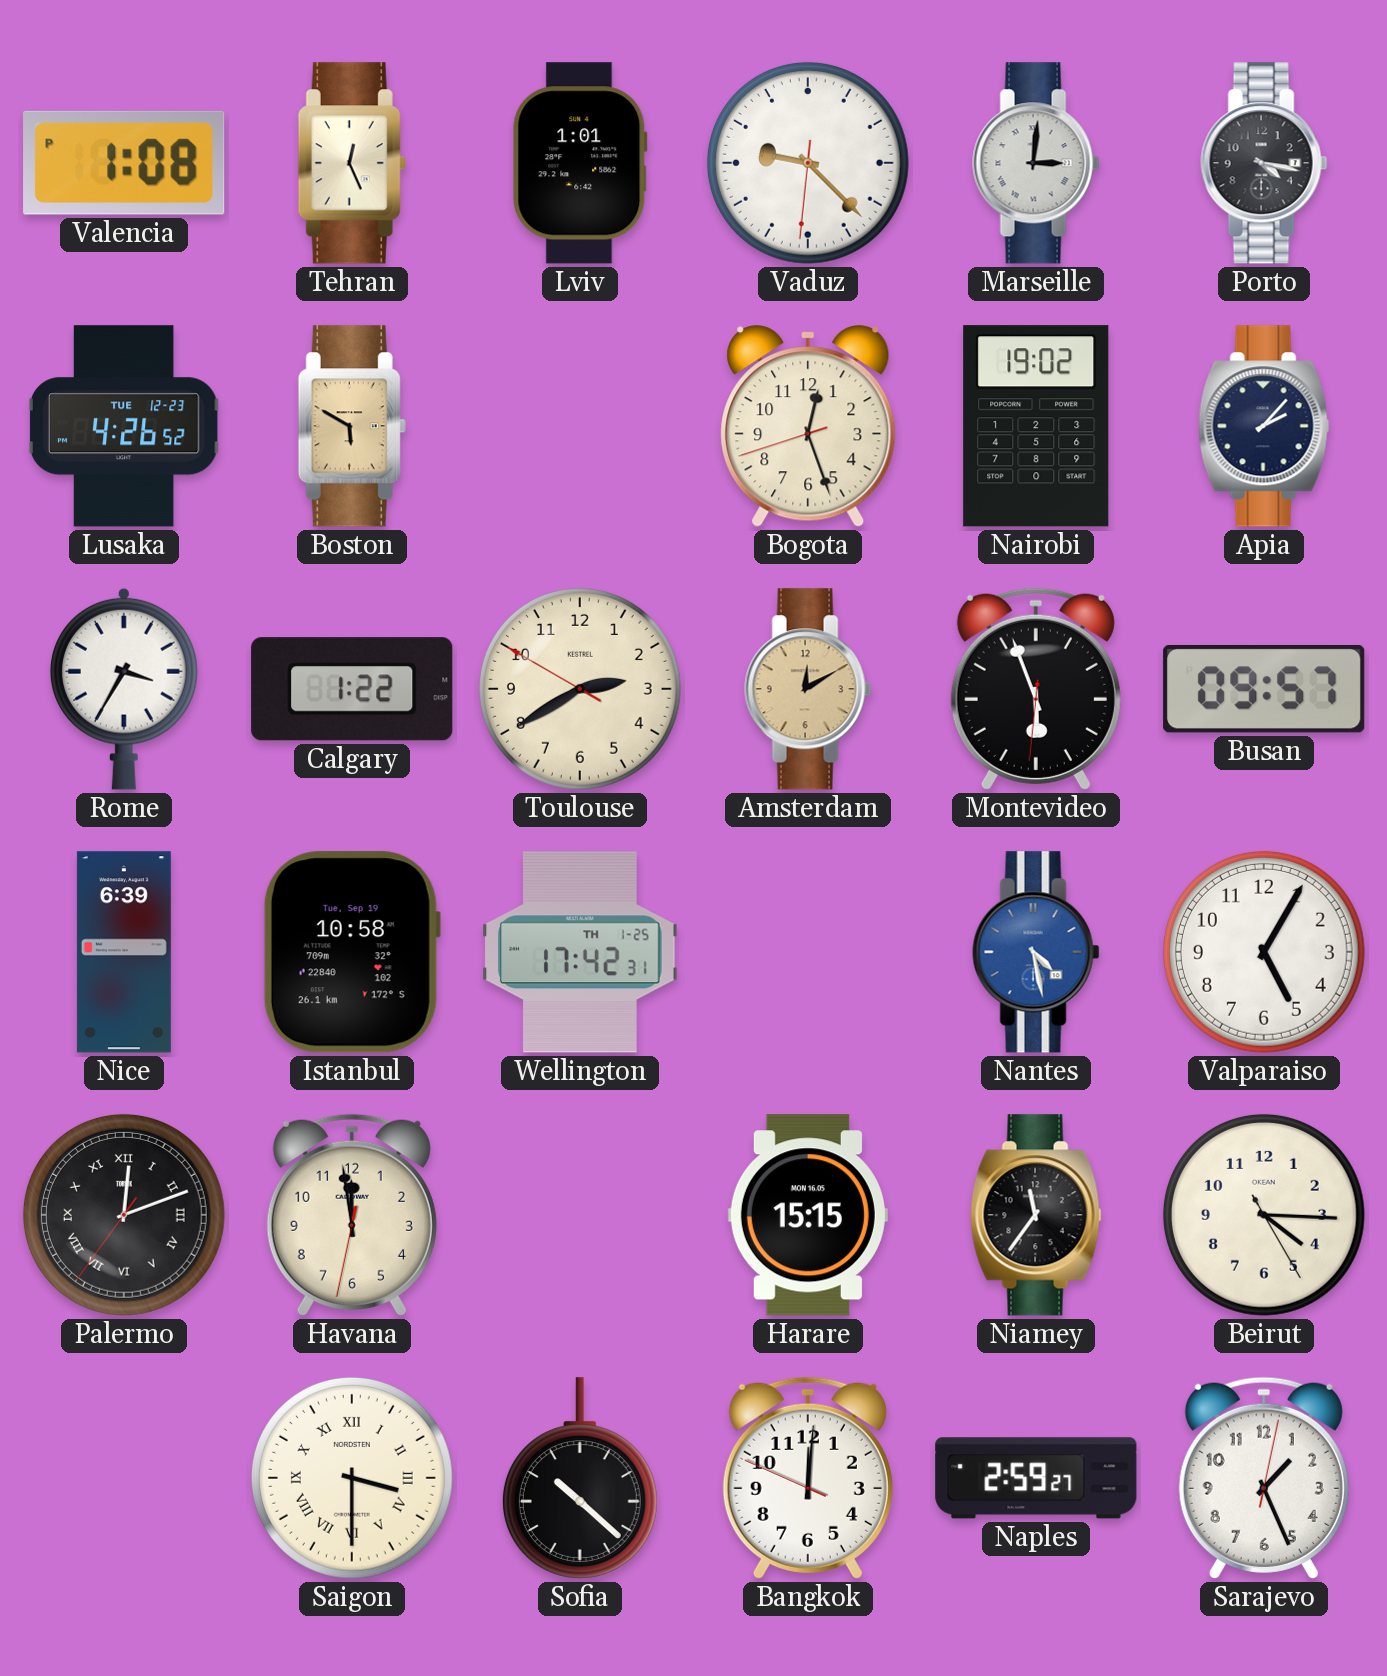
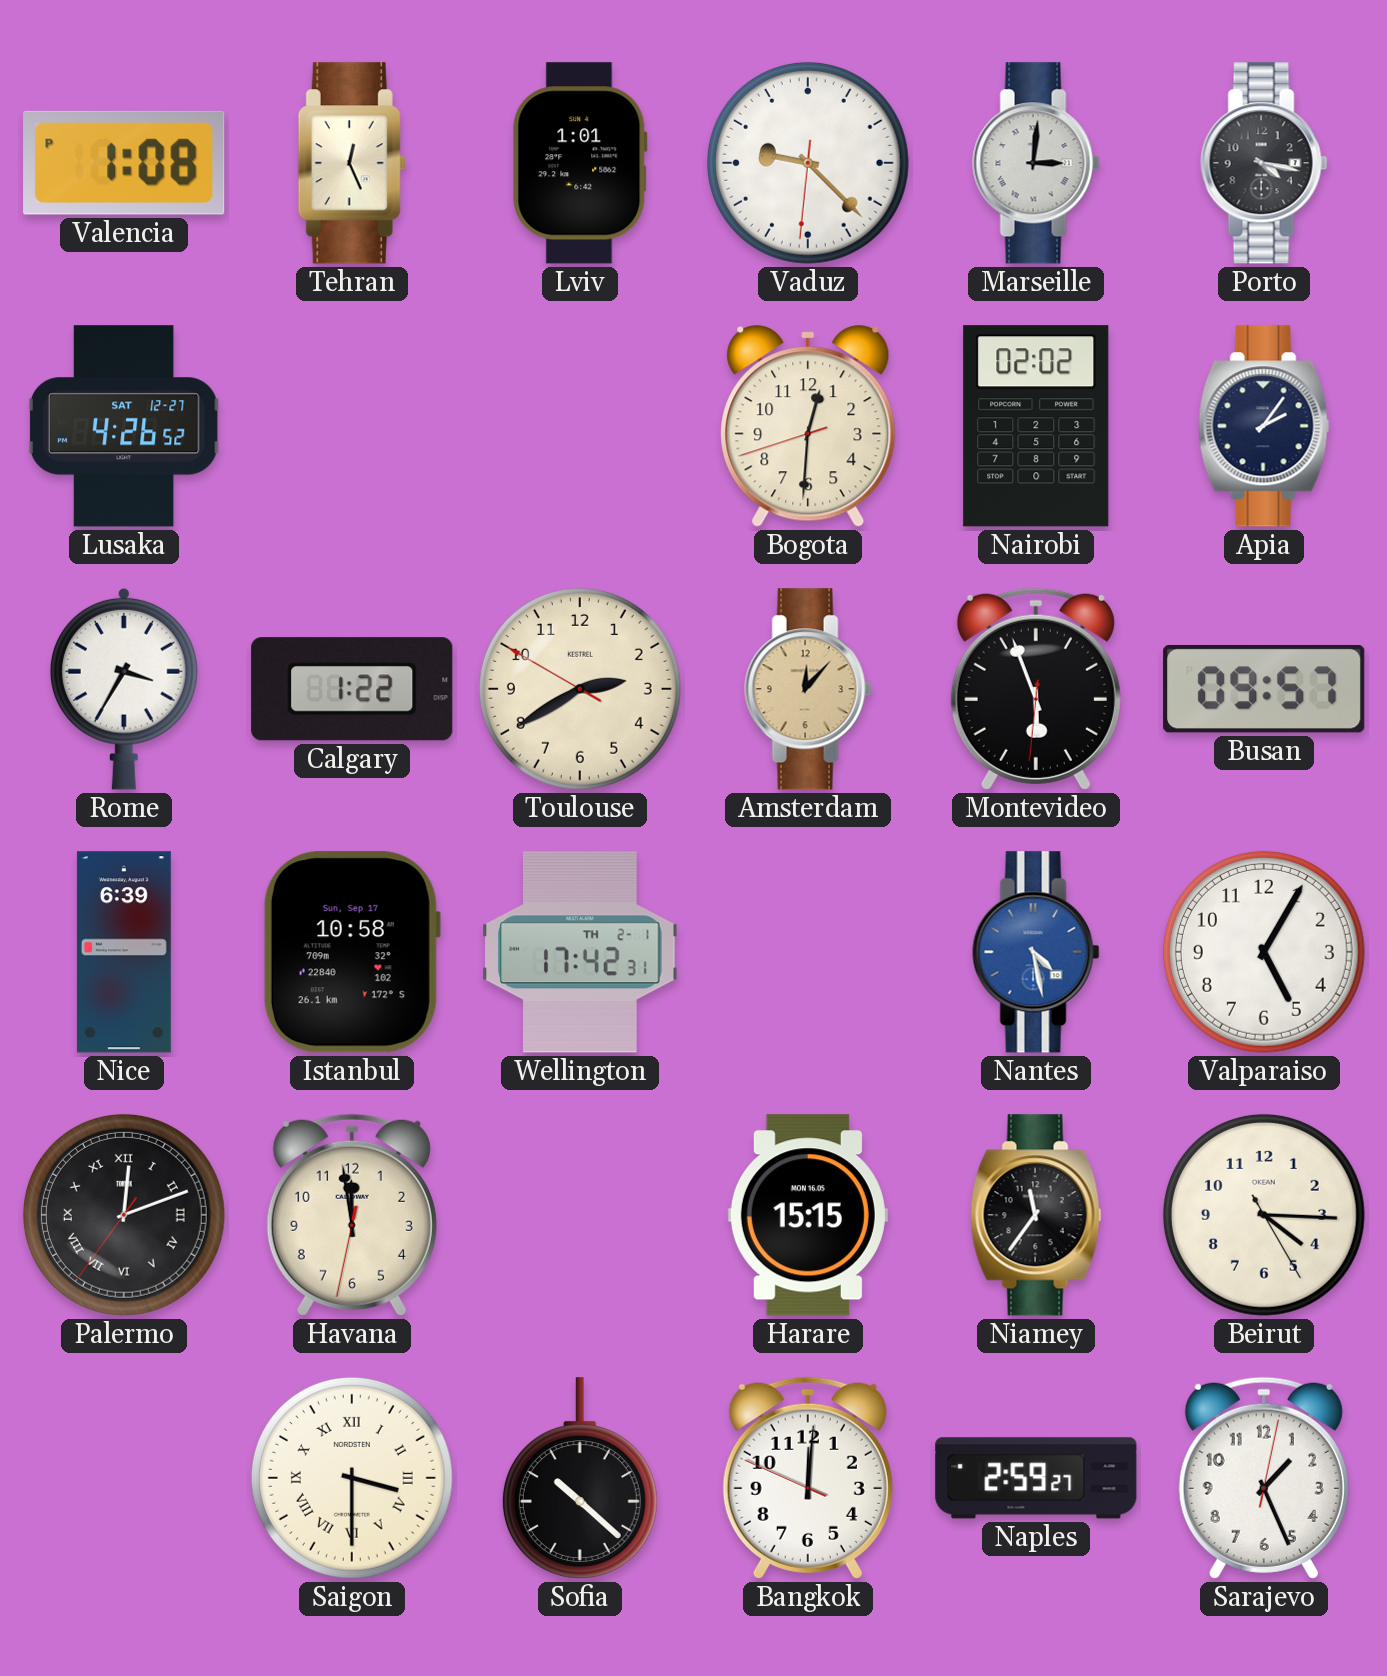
Lusaka date: TUE 12-23 -> SAT 12-27
Boston: 5:50 -> none
Bogota: 12:26 -> 12:30
Nairobi: 19:02 -> 02:02
Apia: 2:07 -> 2:06
Amsterdam: 12:10 -> 12:07
Istanbul date: Tue, Sep 19 -> Sun, Sep 17
Wellington date: TH 1-25 -> TH 2-1
